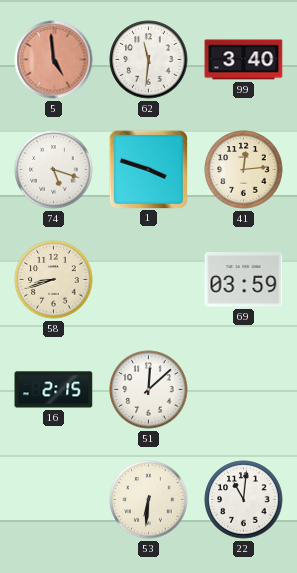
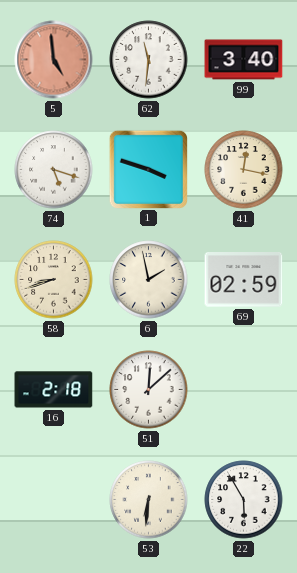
41: 12:14 -> 12:17
6: none -> 1:58
69: 03:59 -> 02:59
16: 2:15 -> 2:18
22: 11:01 -> 5:55
